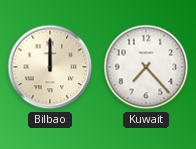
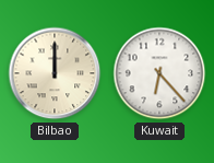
Kuwait: 7:23 -> 6:23
